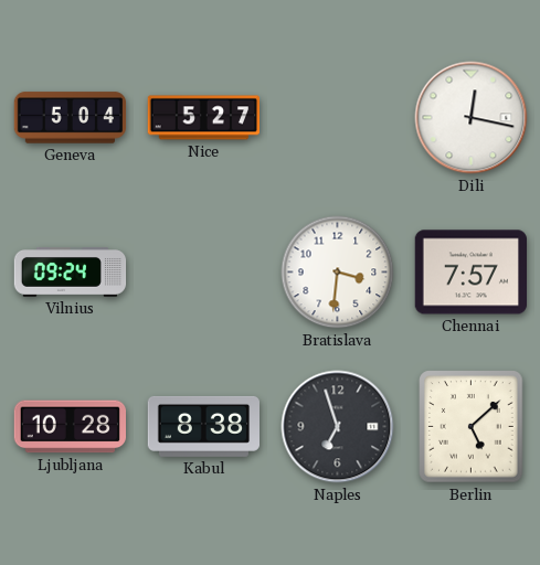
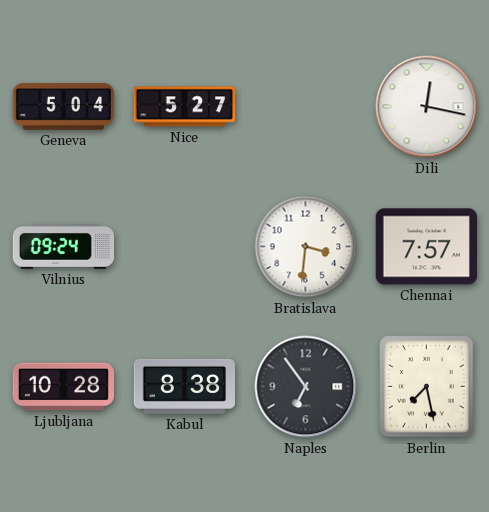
Naples: 6:57 -> 6:54
Berlin: 5:08 -> 7:28
